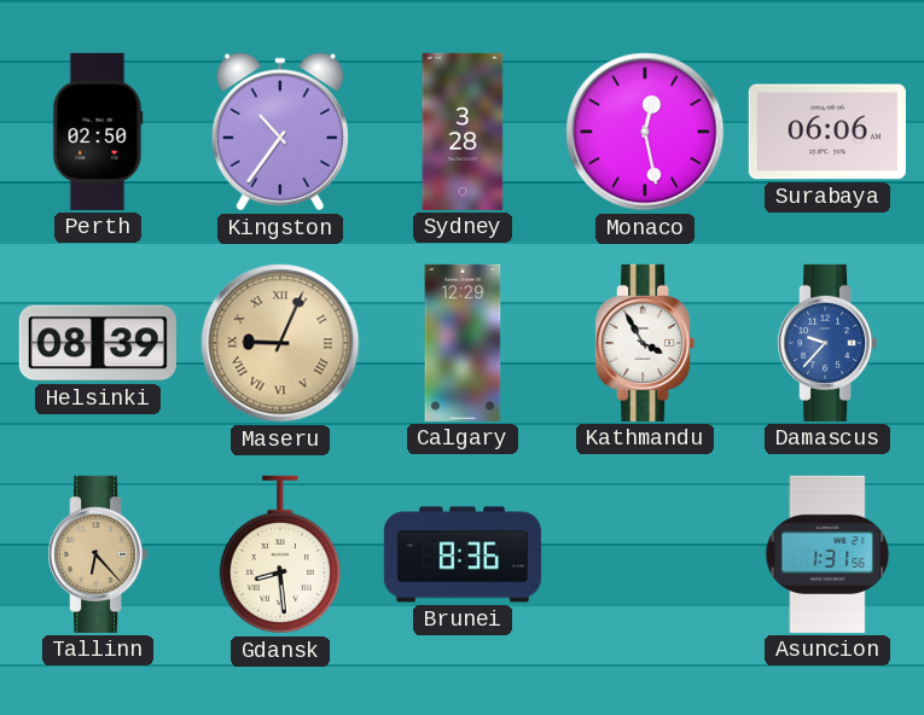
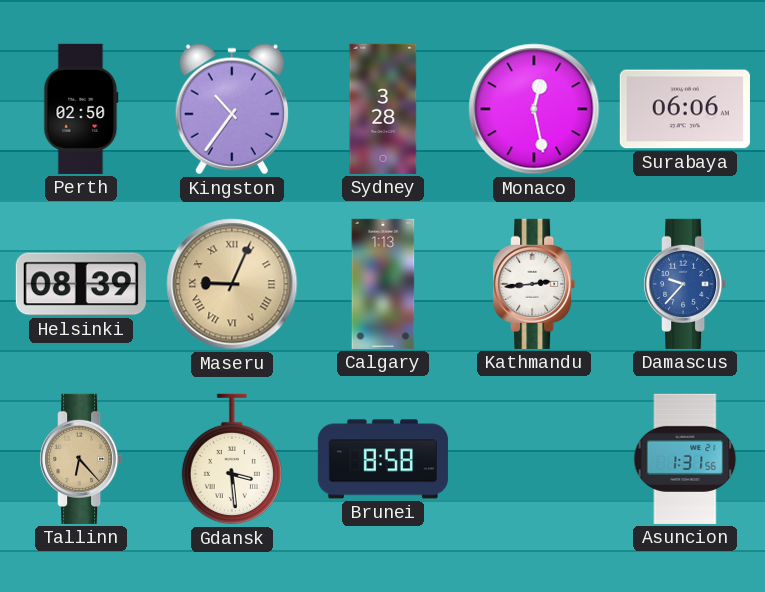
Calgary: 12:29 -> 1:13
Kathmandu: 3:55 -> 2:44
Gdansk: 8:29 -> 3:29
Brunei: 8:36 -> 8:58
